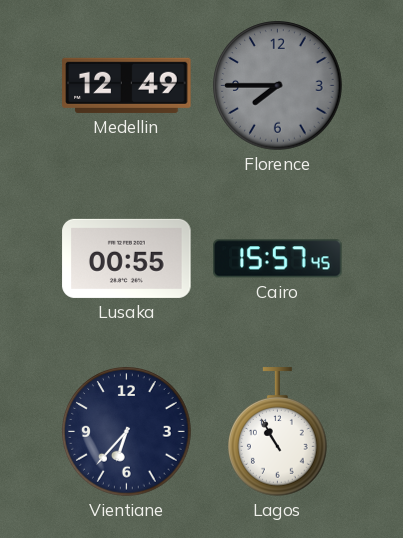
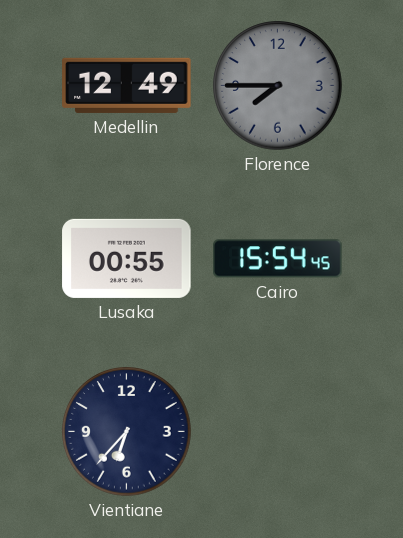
Cairo: 15:57 -> 15:54
Lagos: 10:55 -> none
